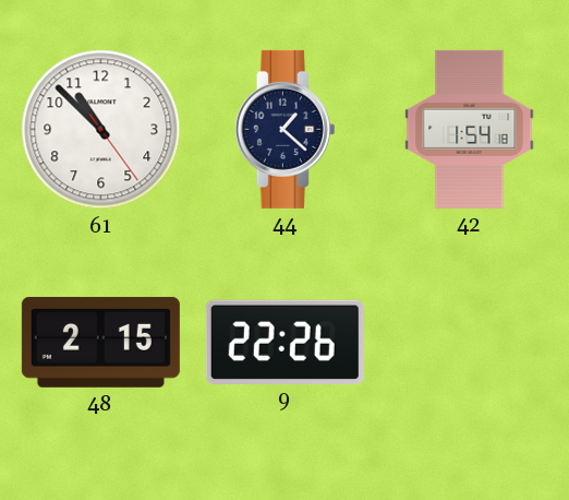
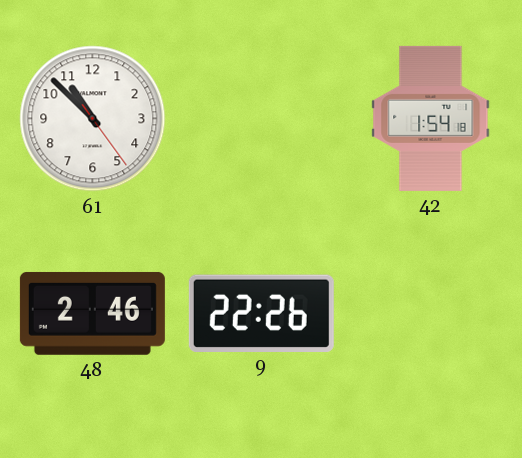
44: 1:22 -> none
48: 2:15 -> 2:46
